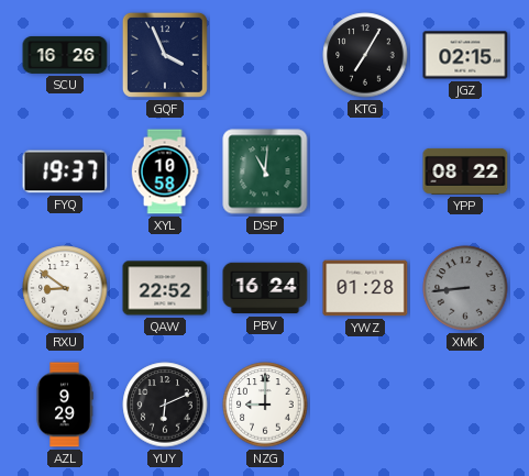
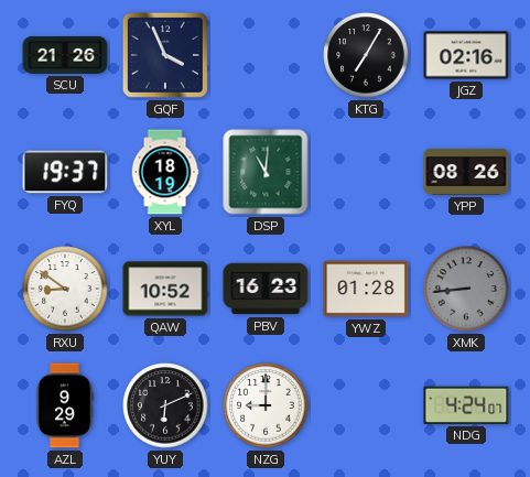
SCU: 16:26 -> 21:26
JGZ: 02:15 -> 02:16
XYL: 10:58 -> 18:19
YPP: 08:22 -> 08:26
QAW: 22:52 -> 10:52
PBV: 16:24 -> 16:23
NDG: none -> 4:24
